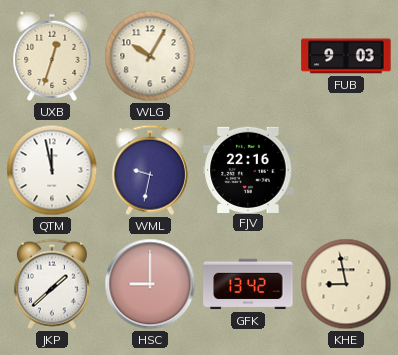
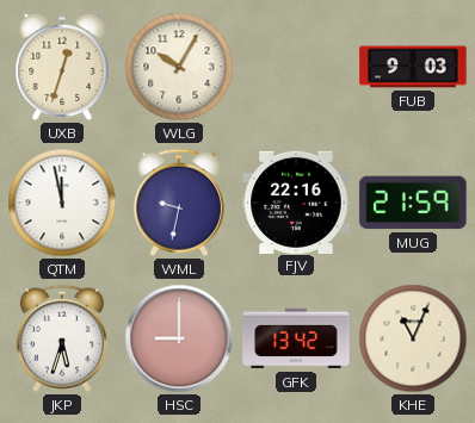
MUG: none -> 21:59
JKP: 1:38 -> 5:33
KHE: 8:58 -> 11:04
